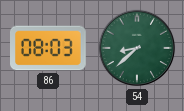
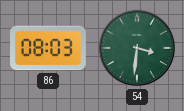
54: 8:38 -> 3:31
